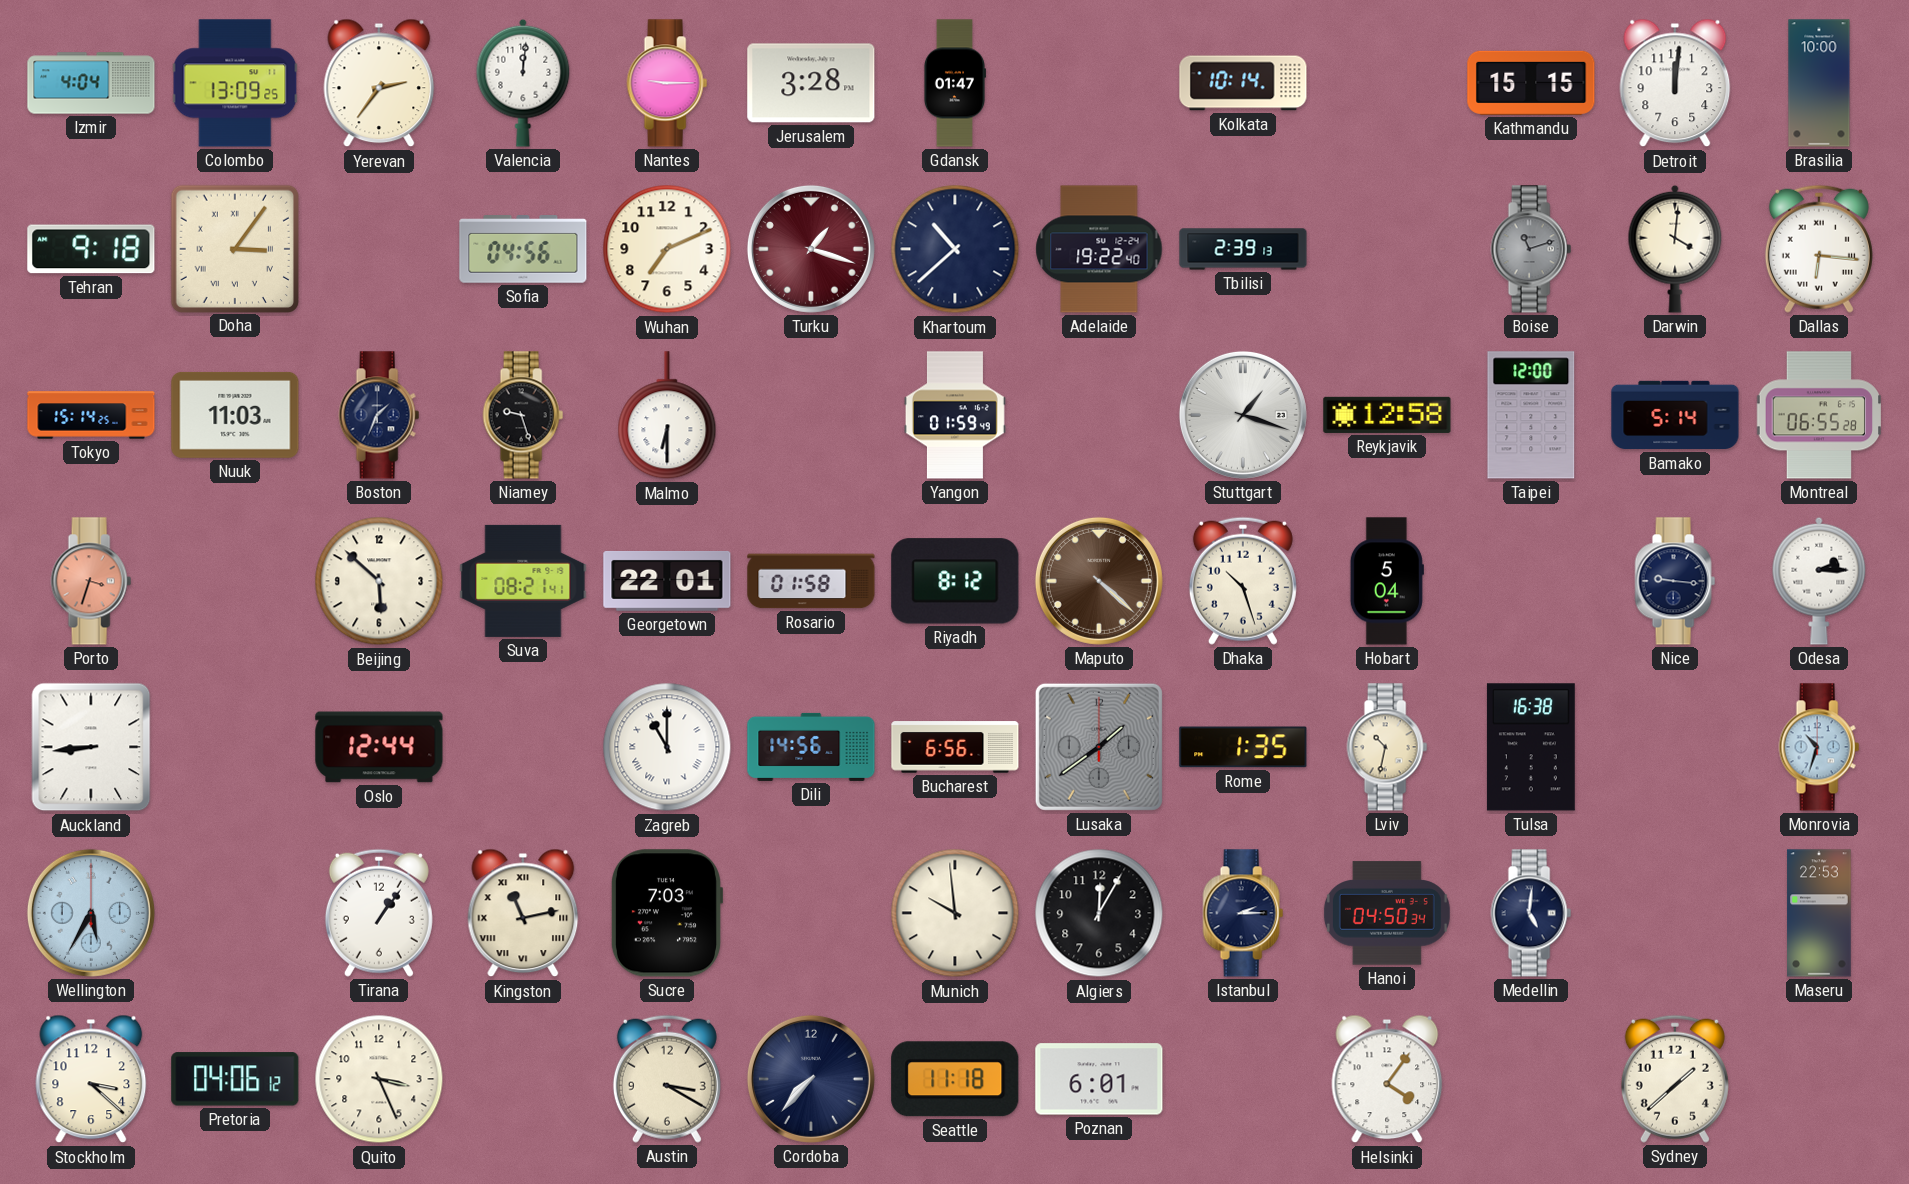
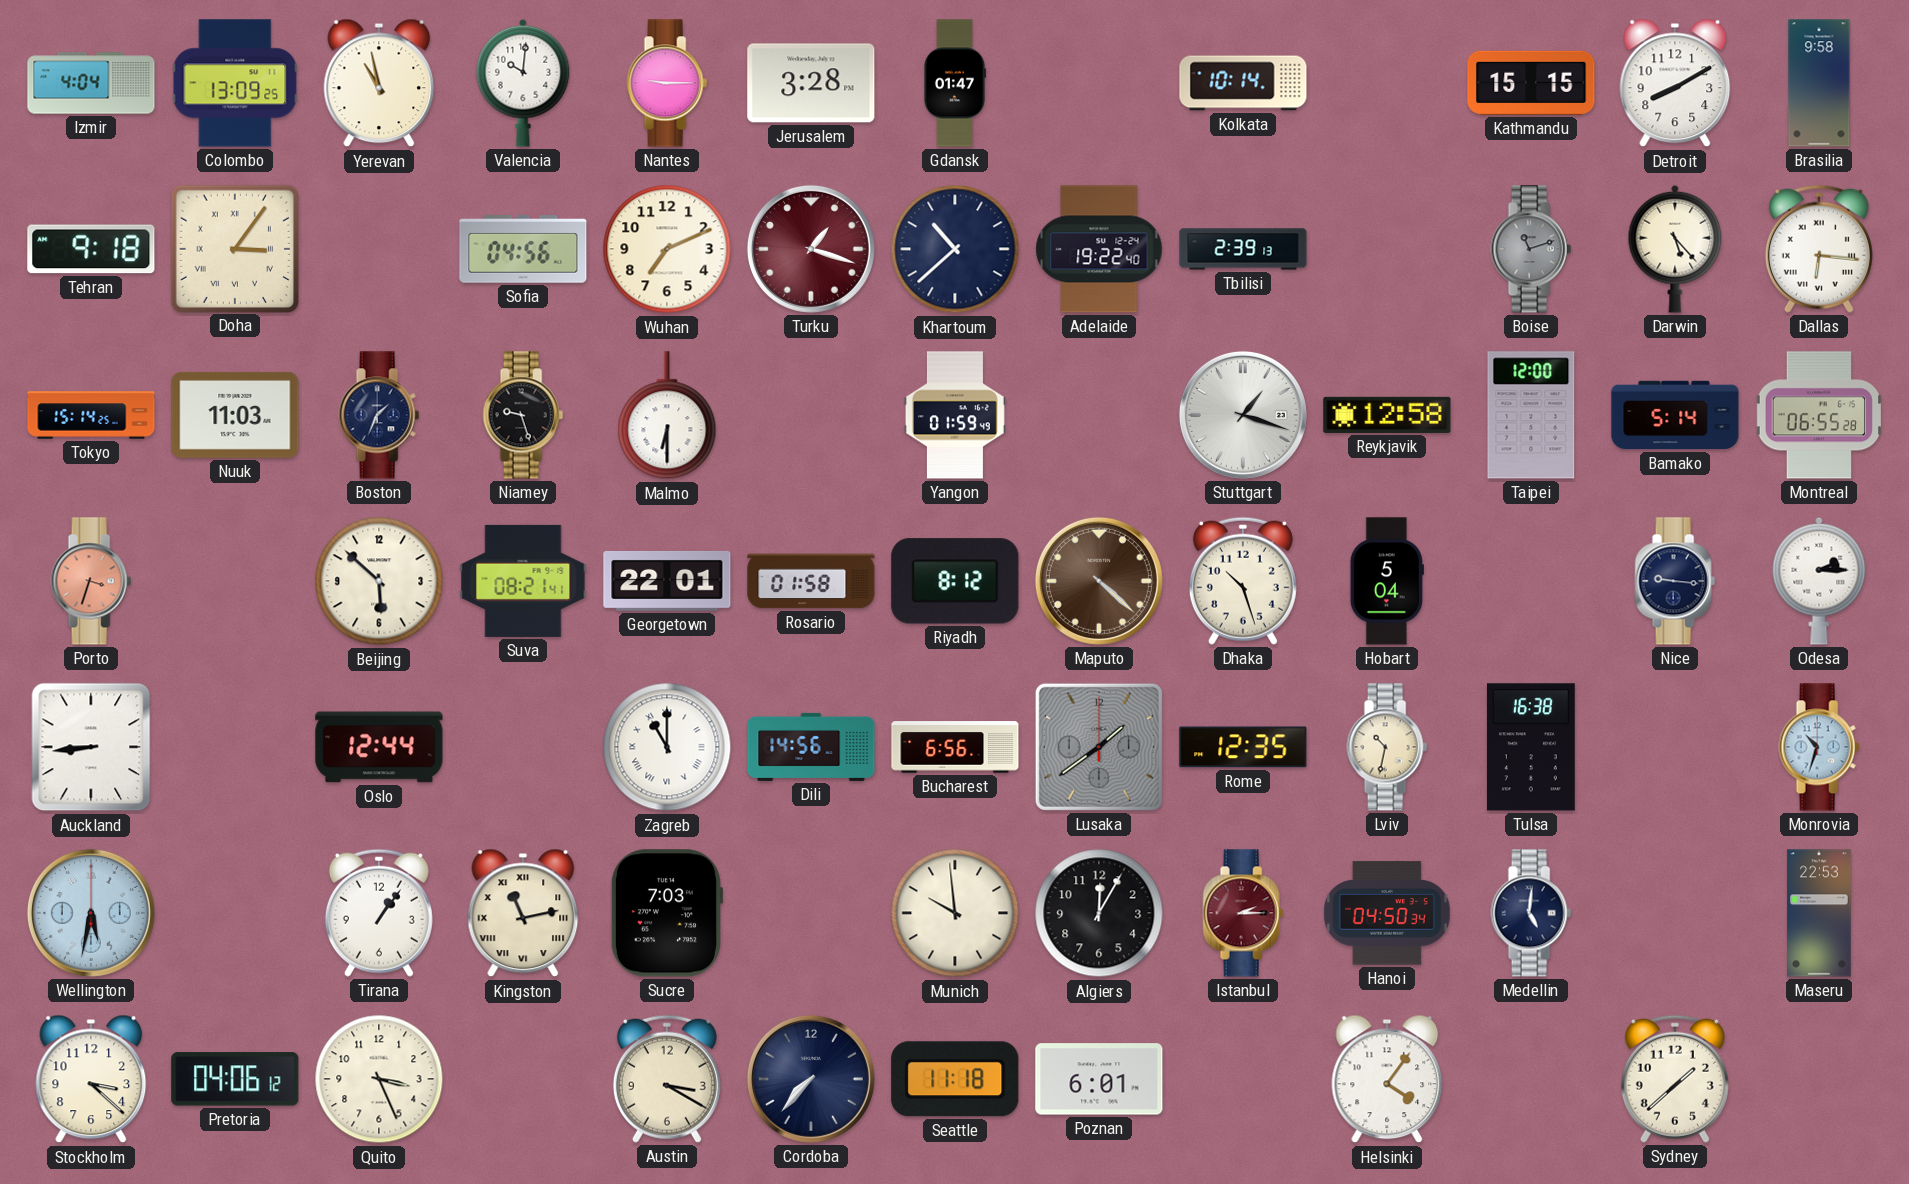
Yerevan: 2:36 -> 10:58
Valencia: 12:01 -> 10:01
Detroit: 12:01 -> 8:10
Brasilia: 10:00 -> 9:58
Darwin: 4:01 -> 5:23
Rome: 1:35 -> 12:35
Wellington: 5:35 -> 5:32
Istanbul dial: navy -> burgundy
